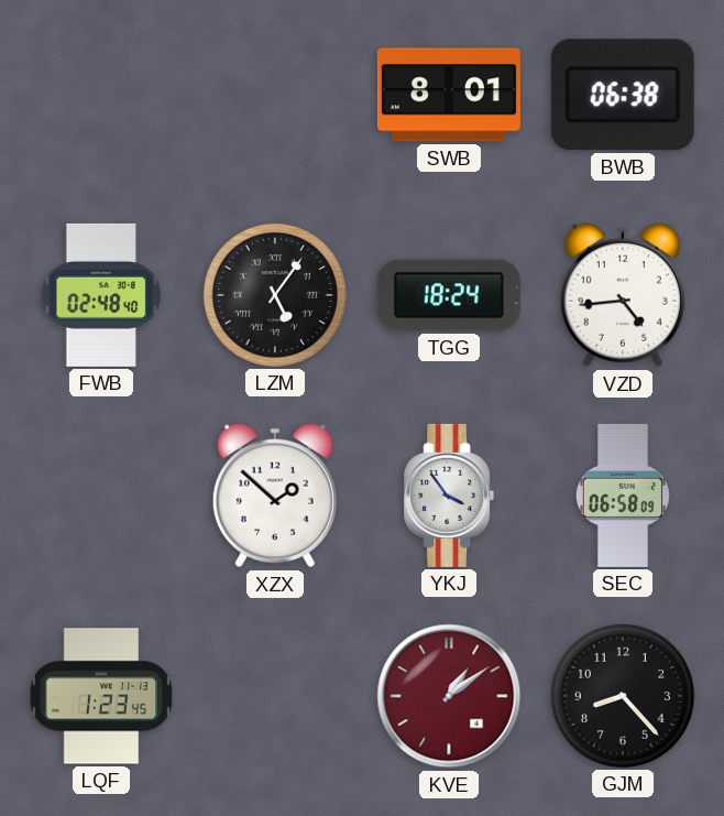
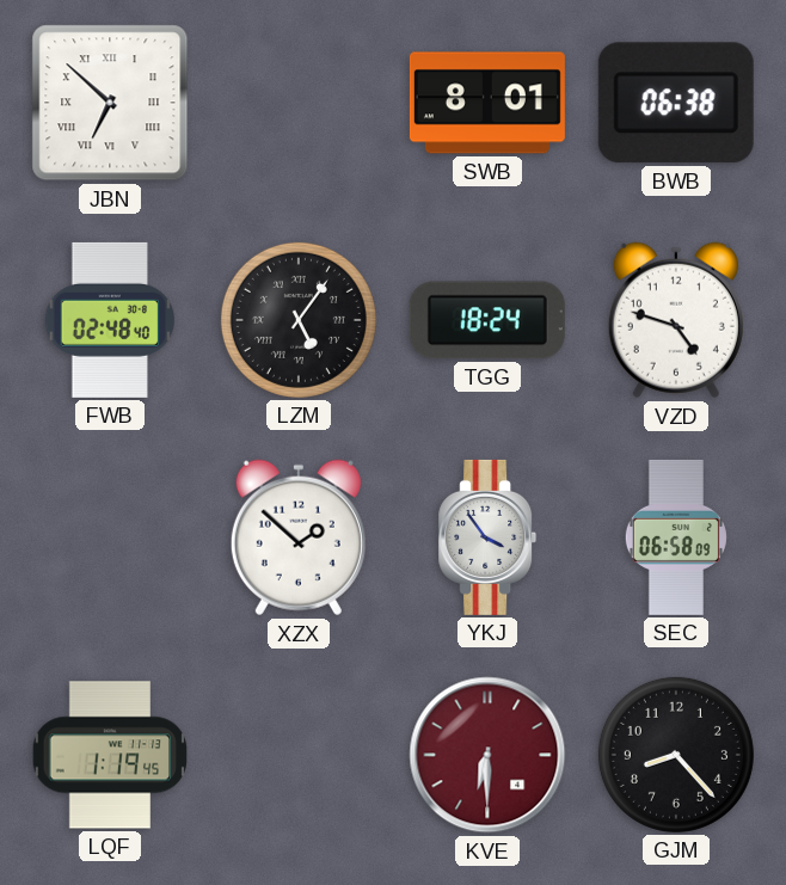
JBN: none -> 6:52
VZD: 4:44 -> 4:48
LQF: 1:23 -> 1:19
KVE: 1:09 -> 6:30
